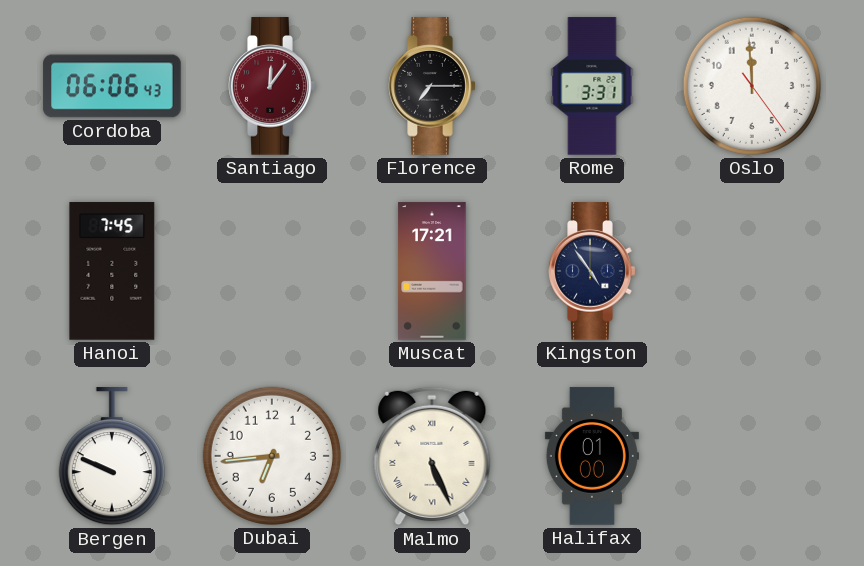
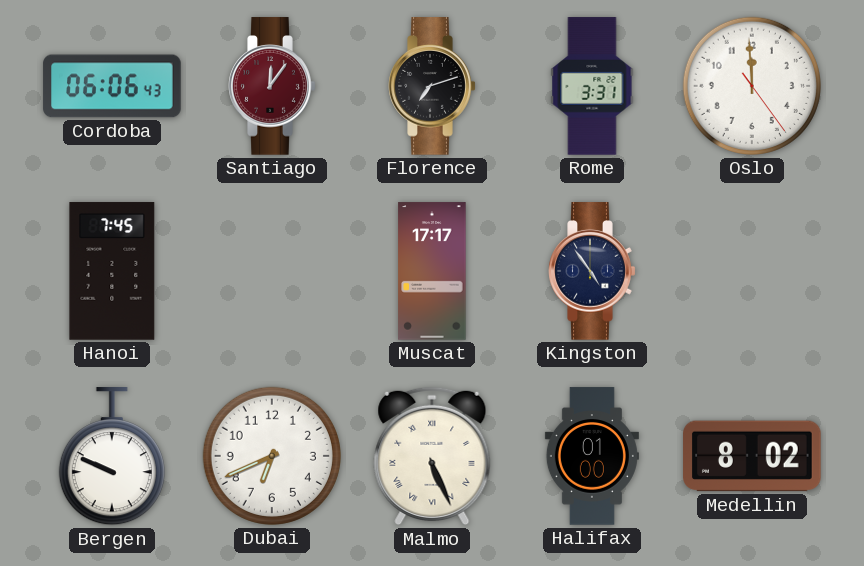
Florence: 7:15 -> 7:12
Muscat: 17:21 -> 17:17
Dubai: 6:44 -> 6:41
Medellin: none -> 8:02
